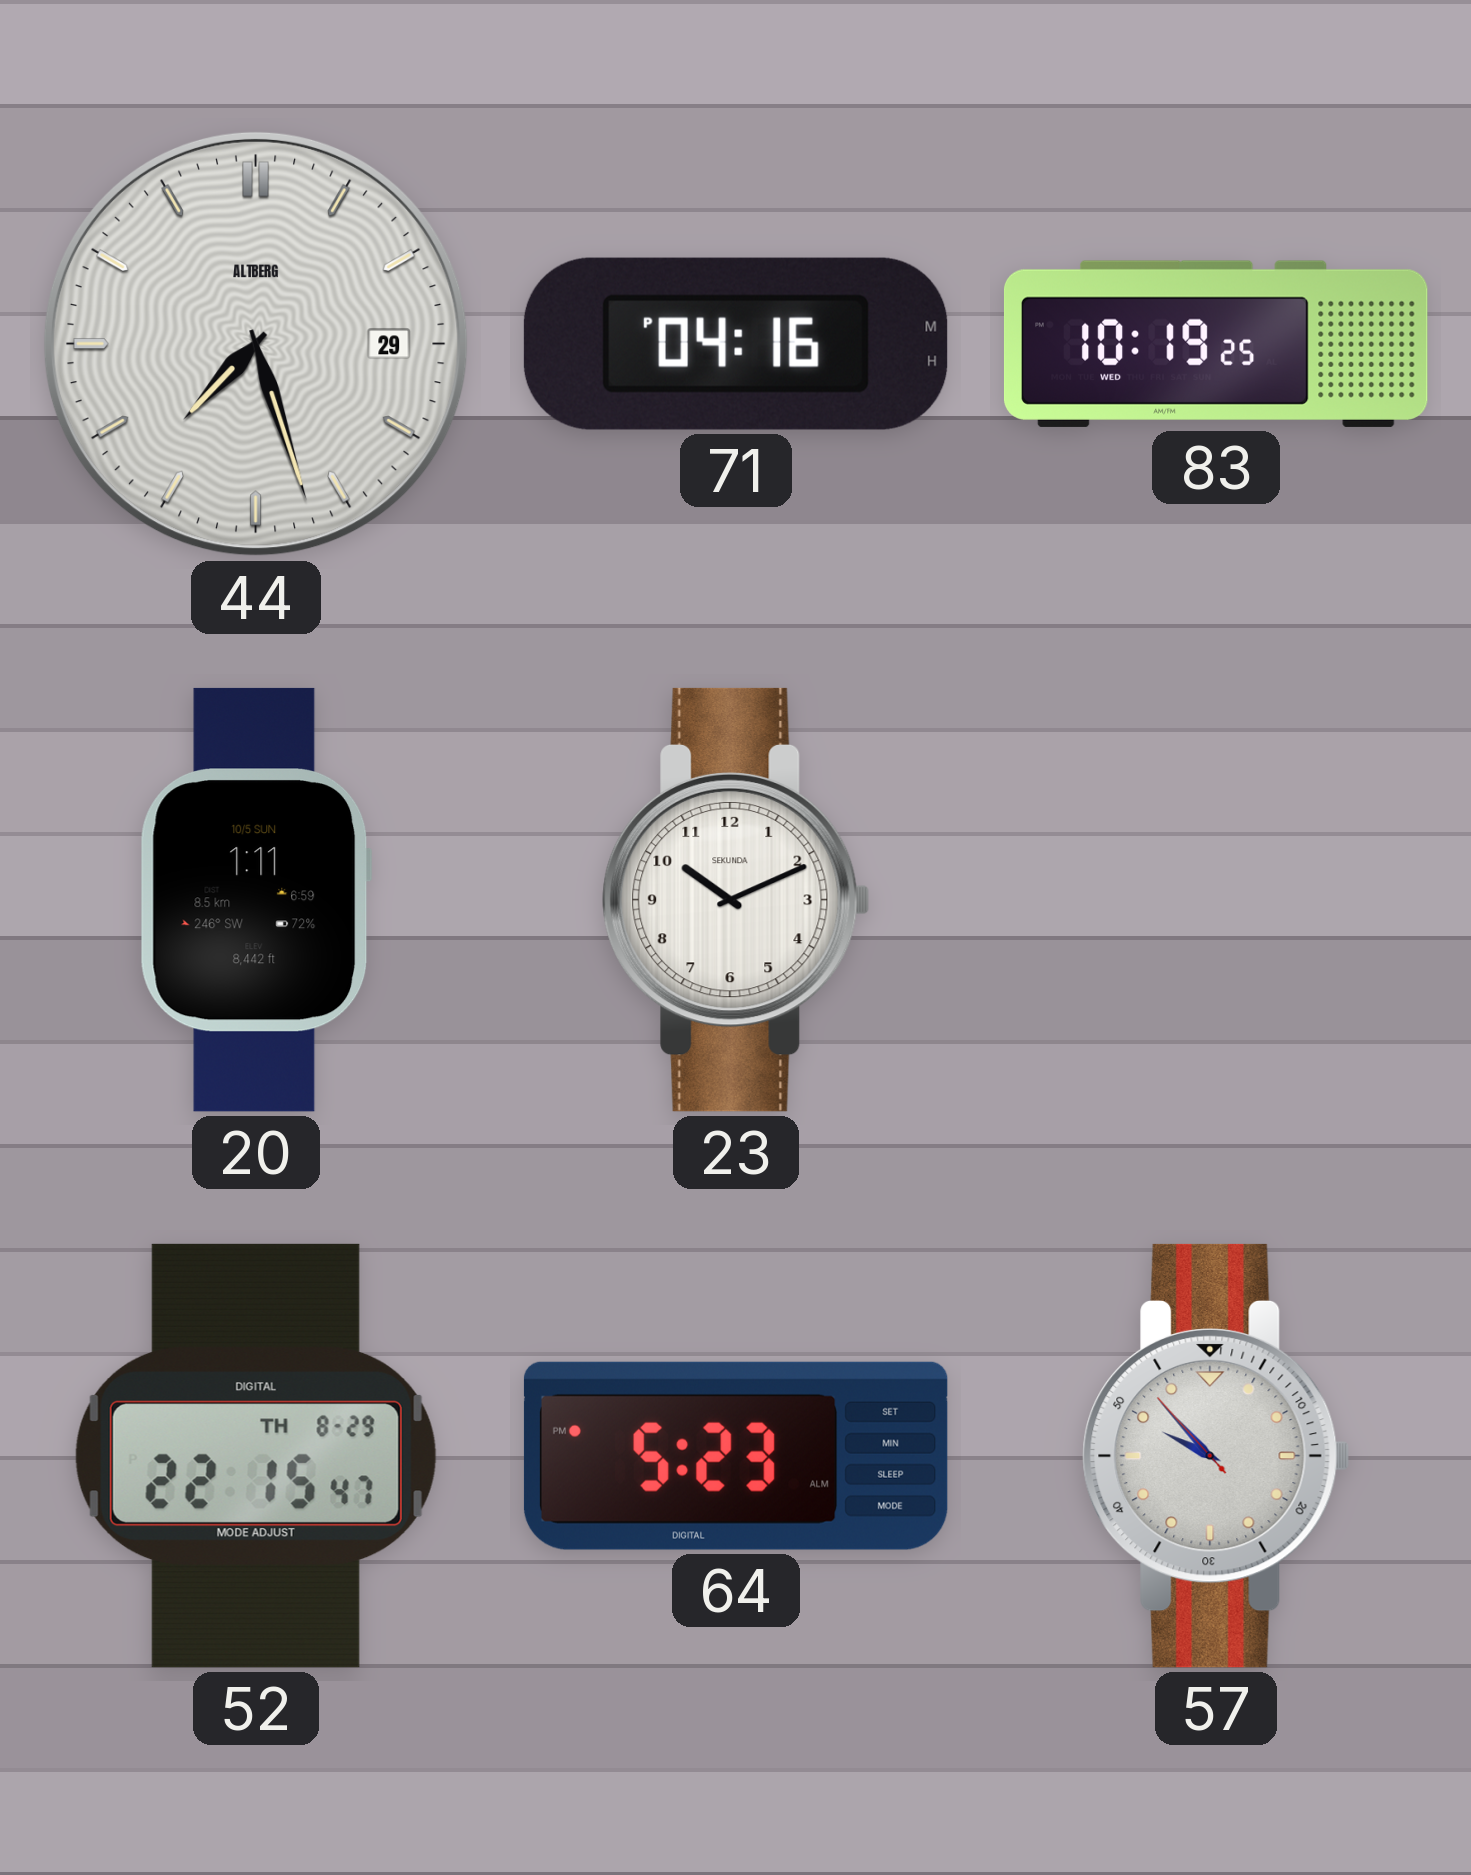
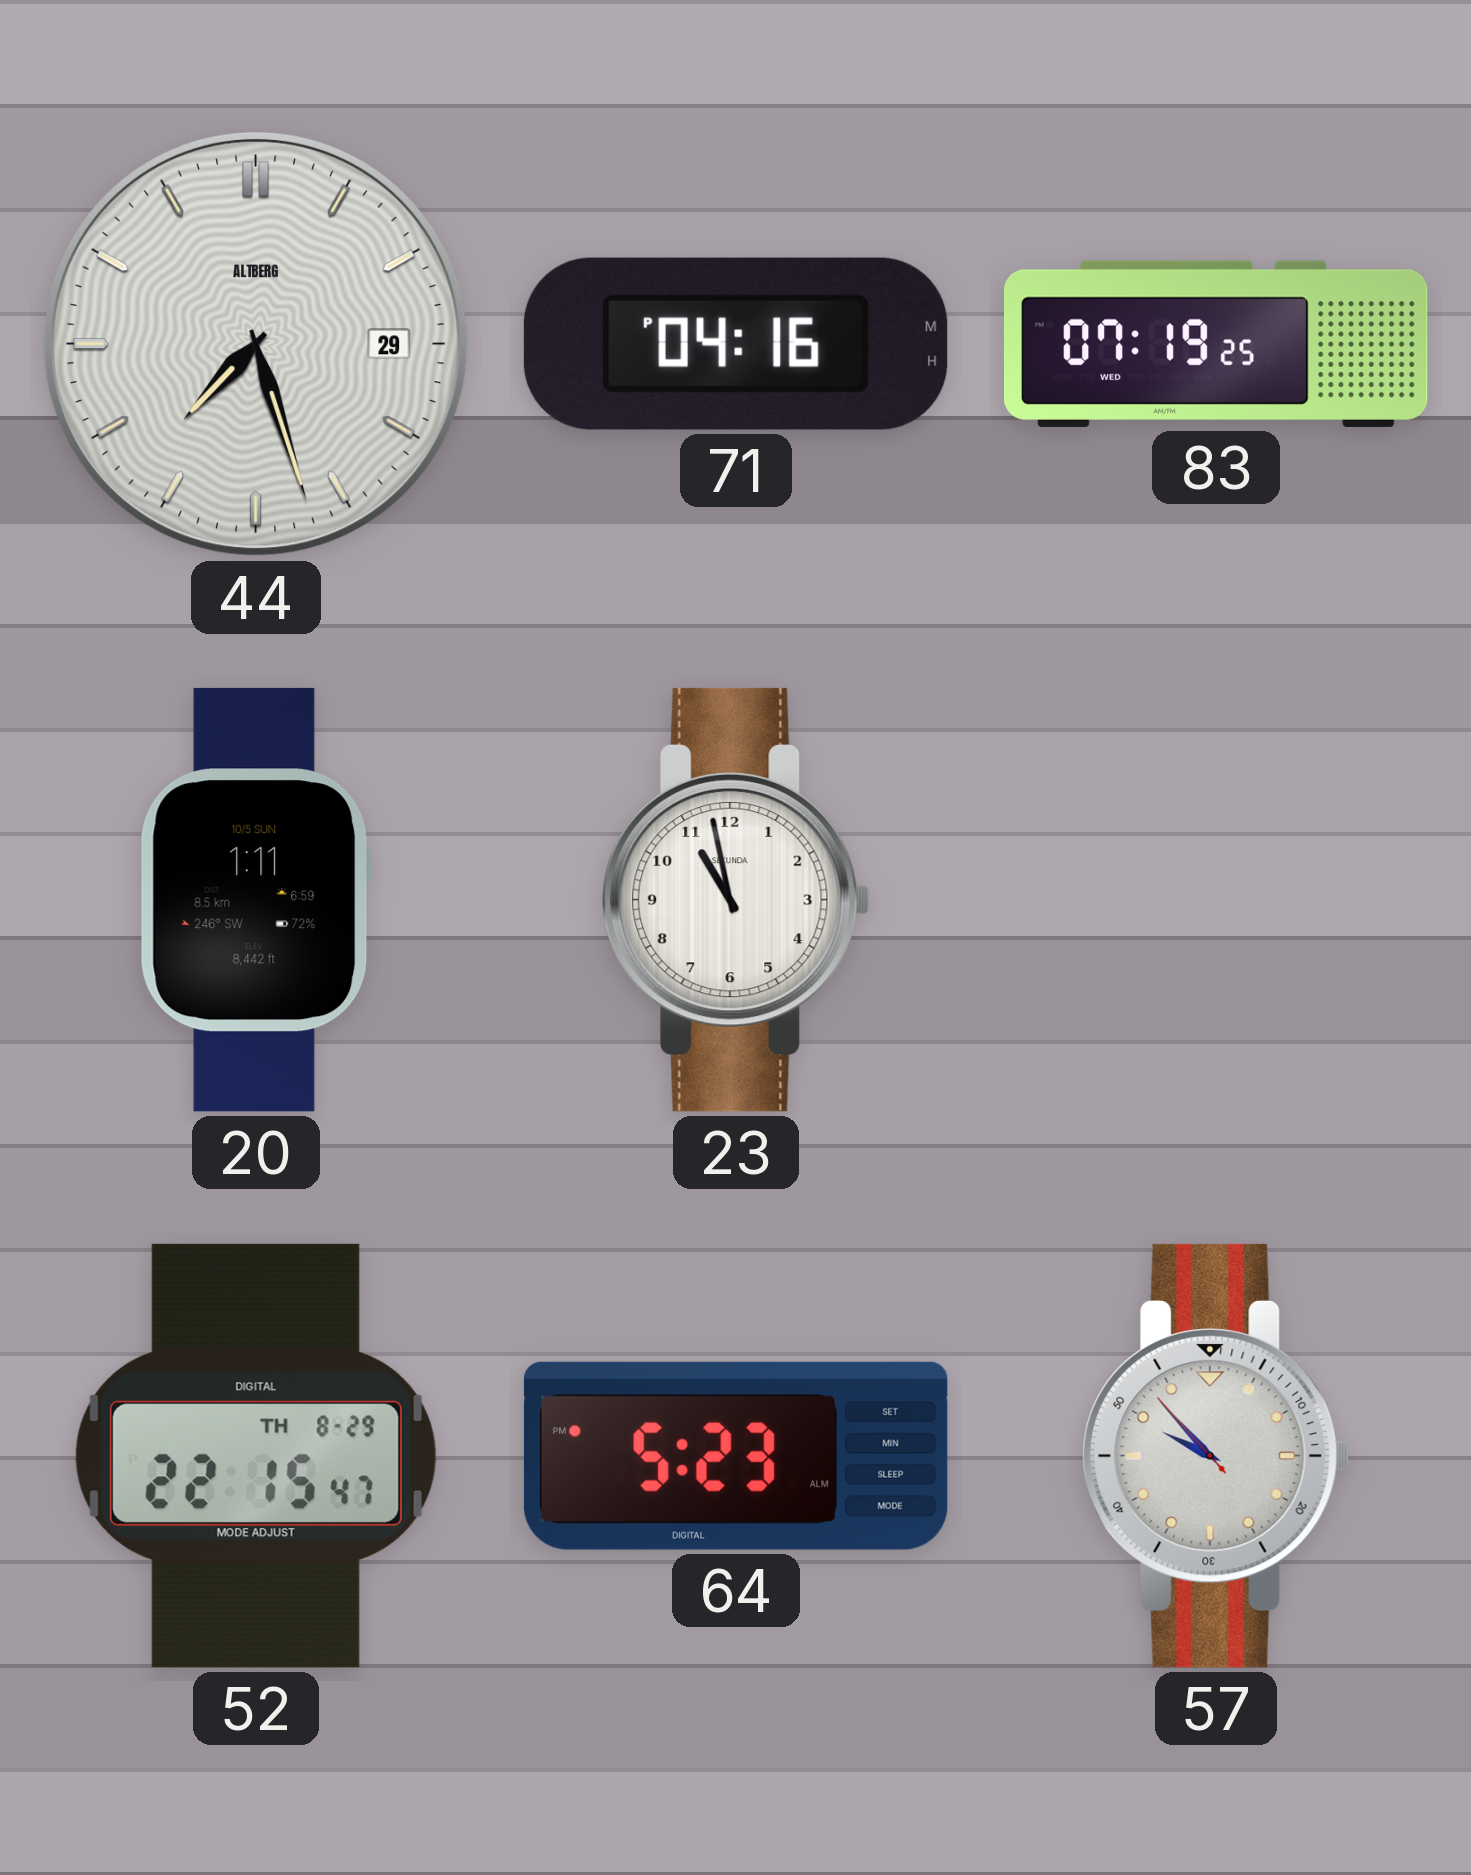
83: 10:19 -> 07:19
23: 10:11 -> 10:58
